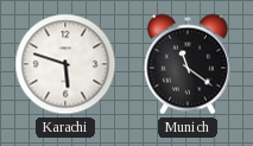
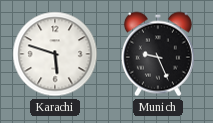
Munich: 11:21 -> 9:26
